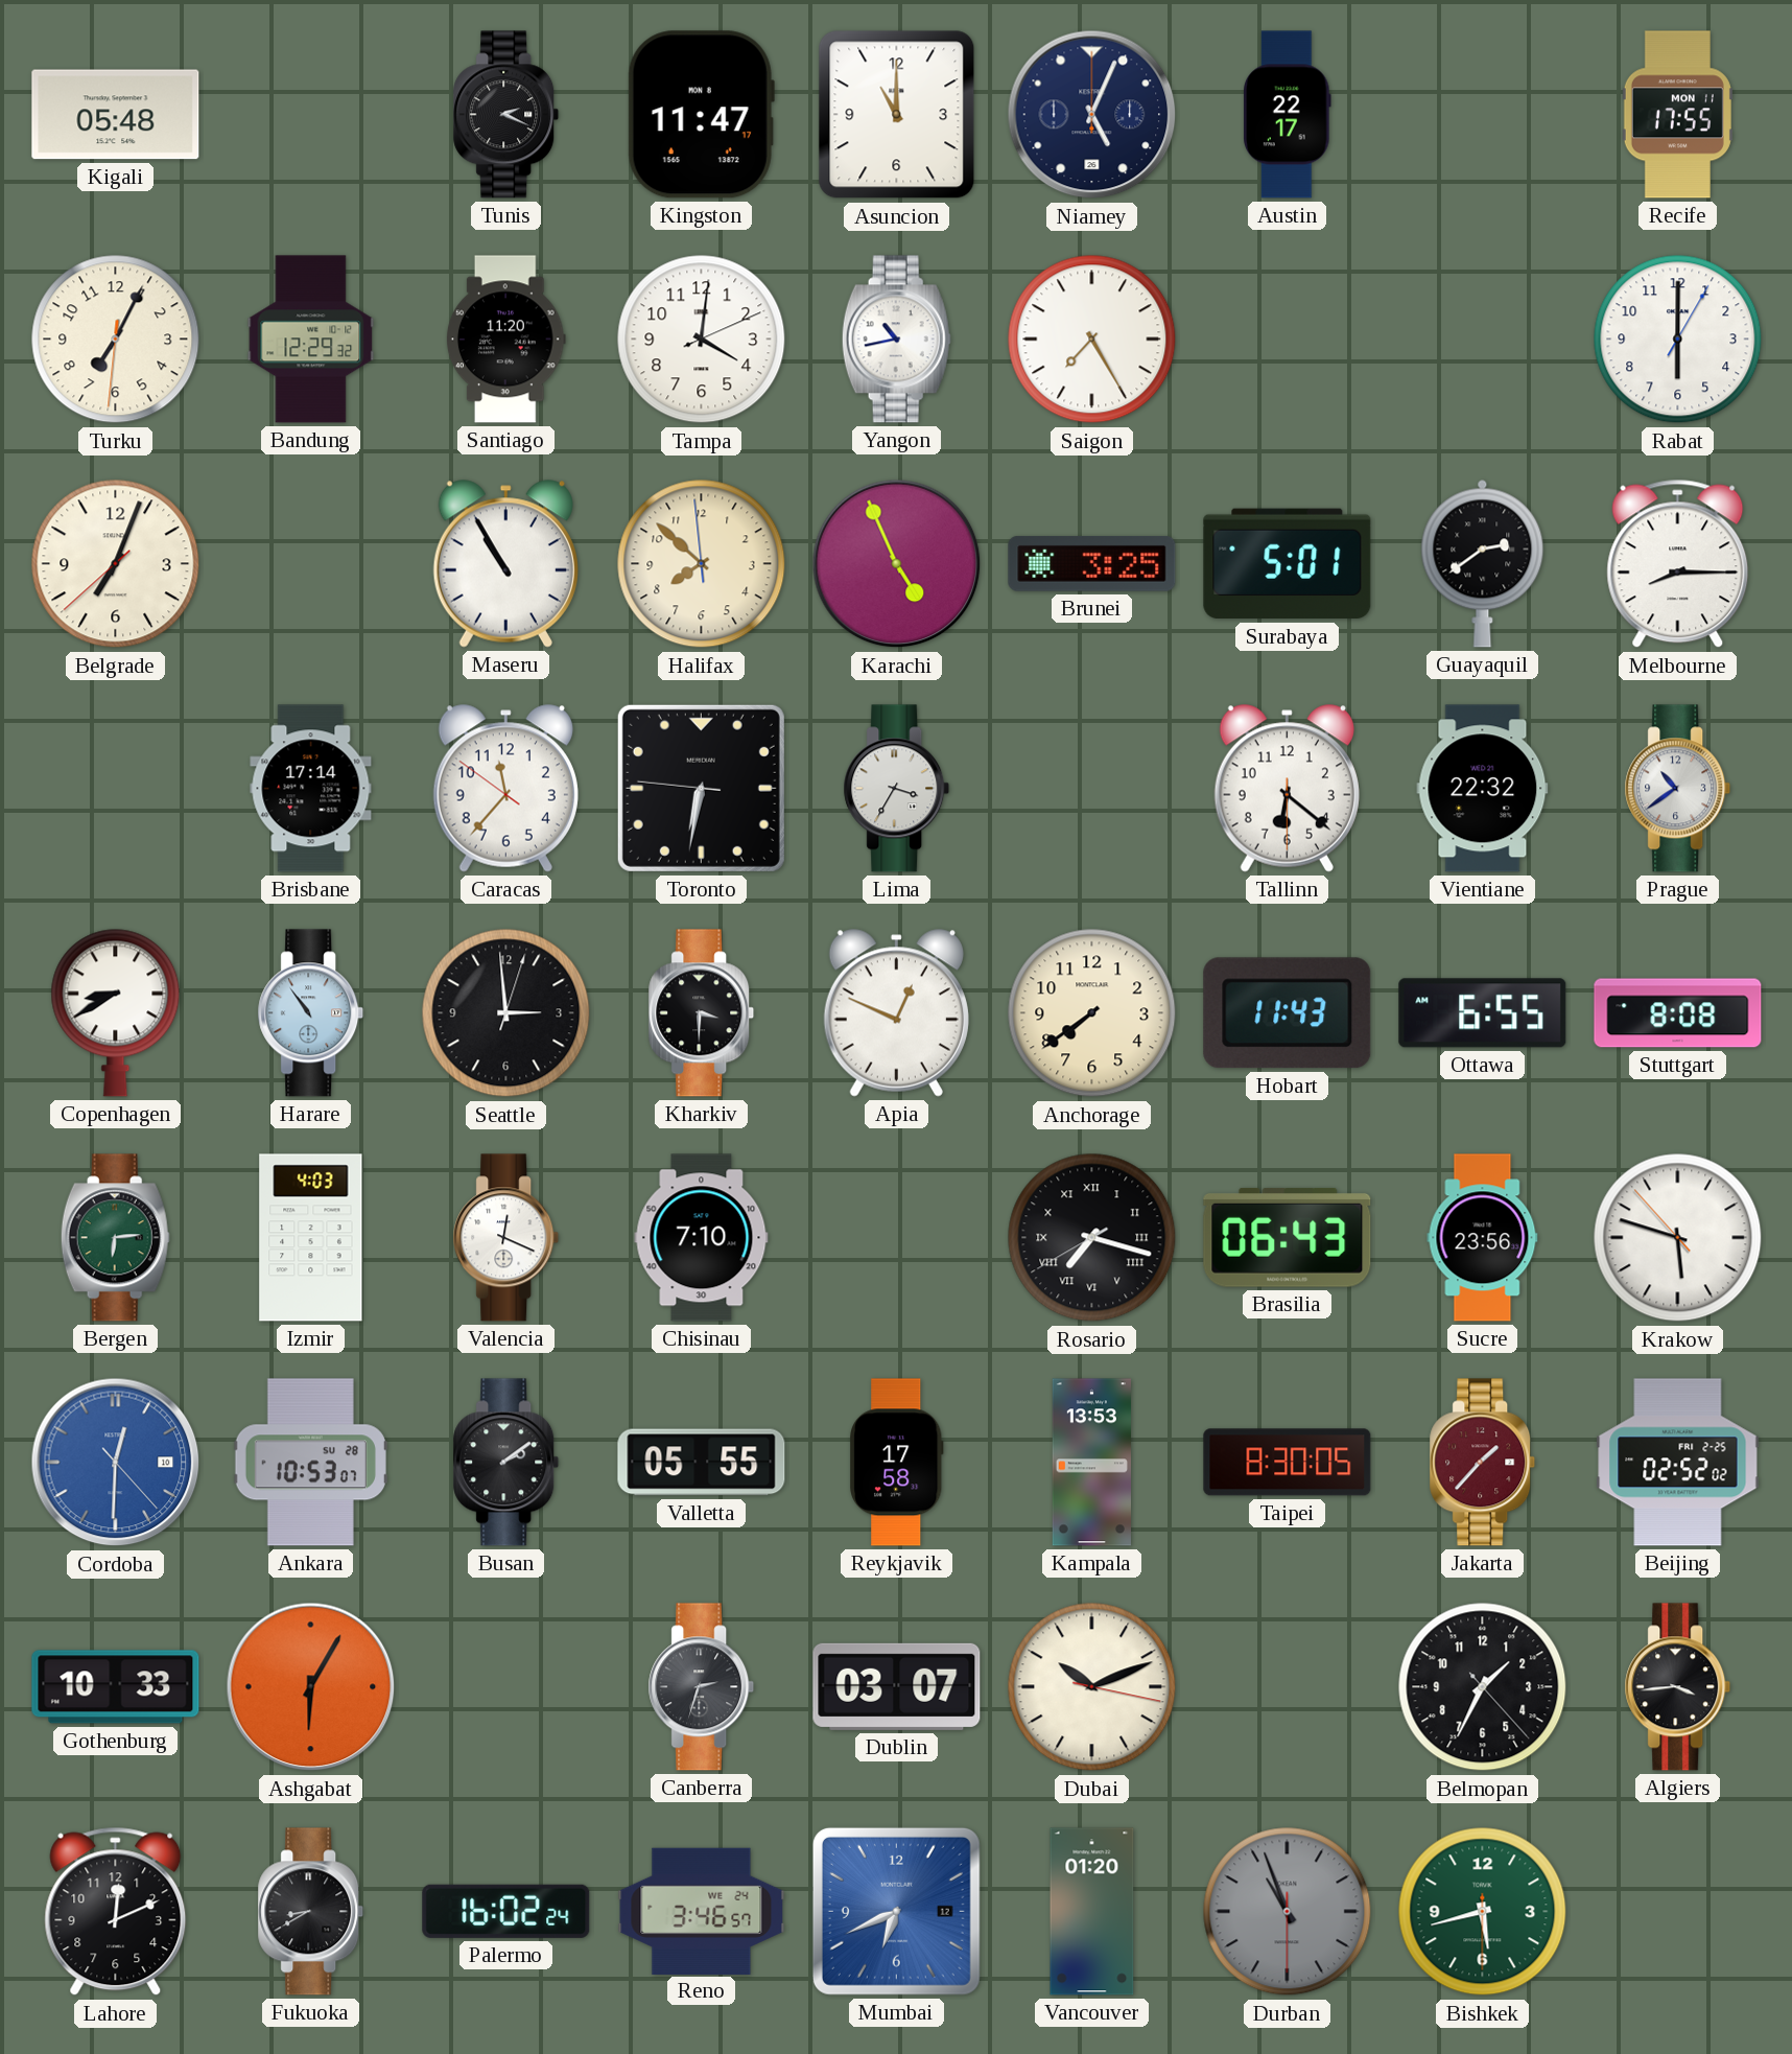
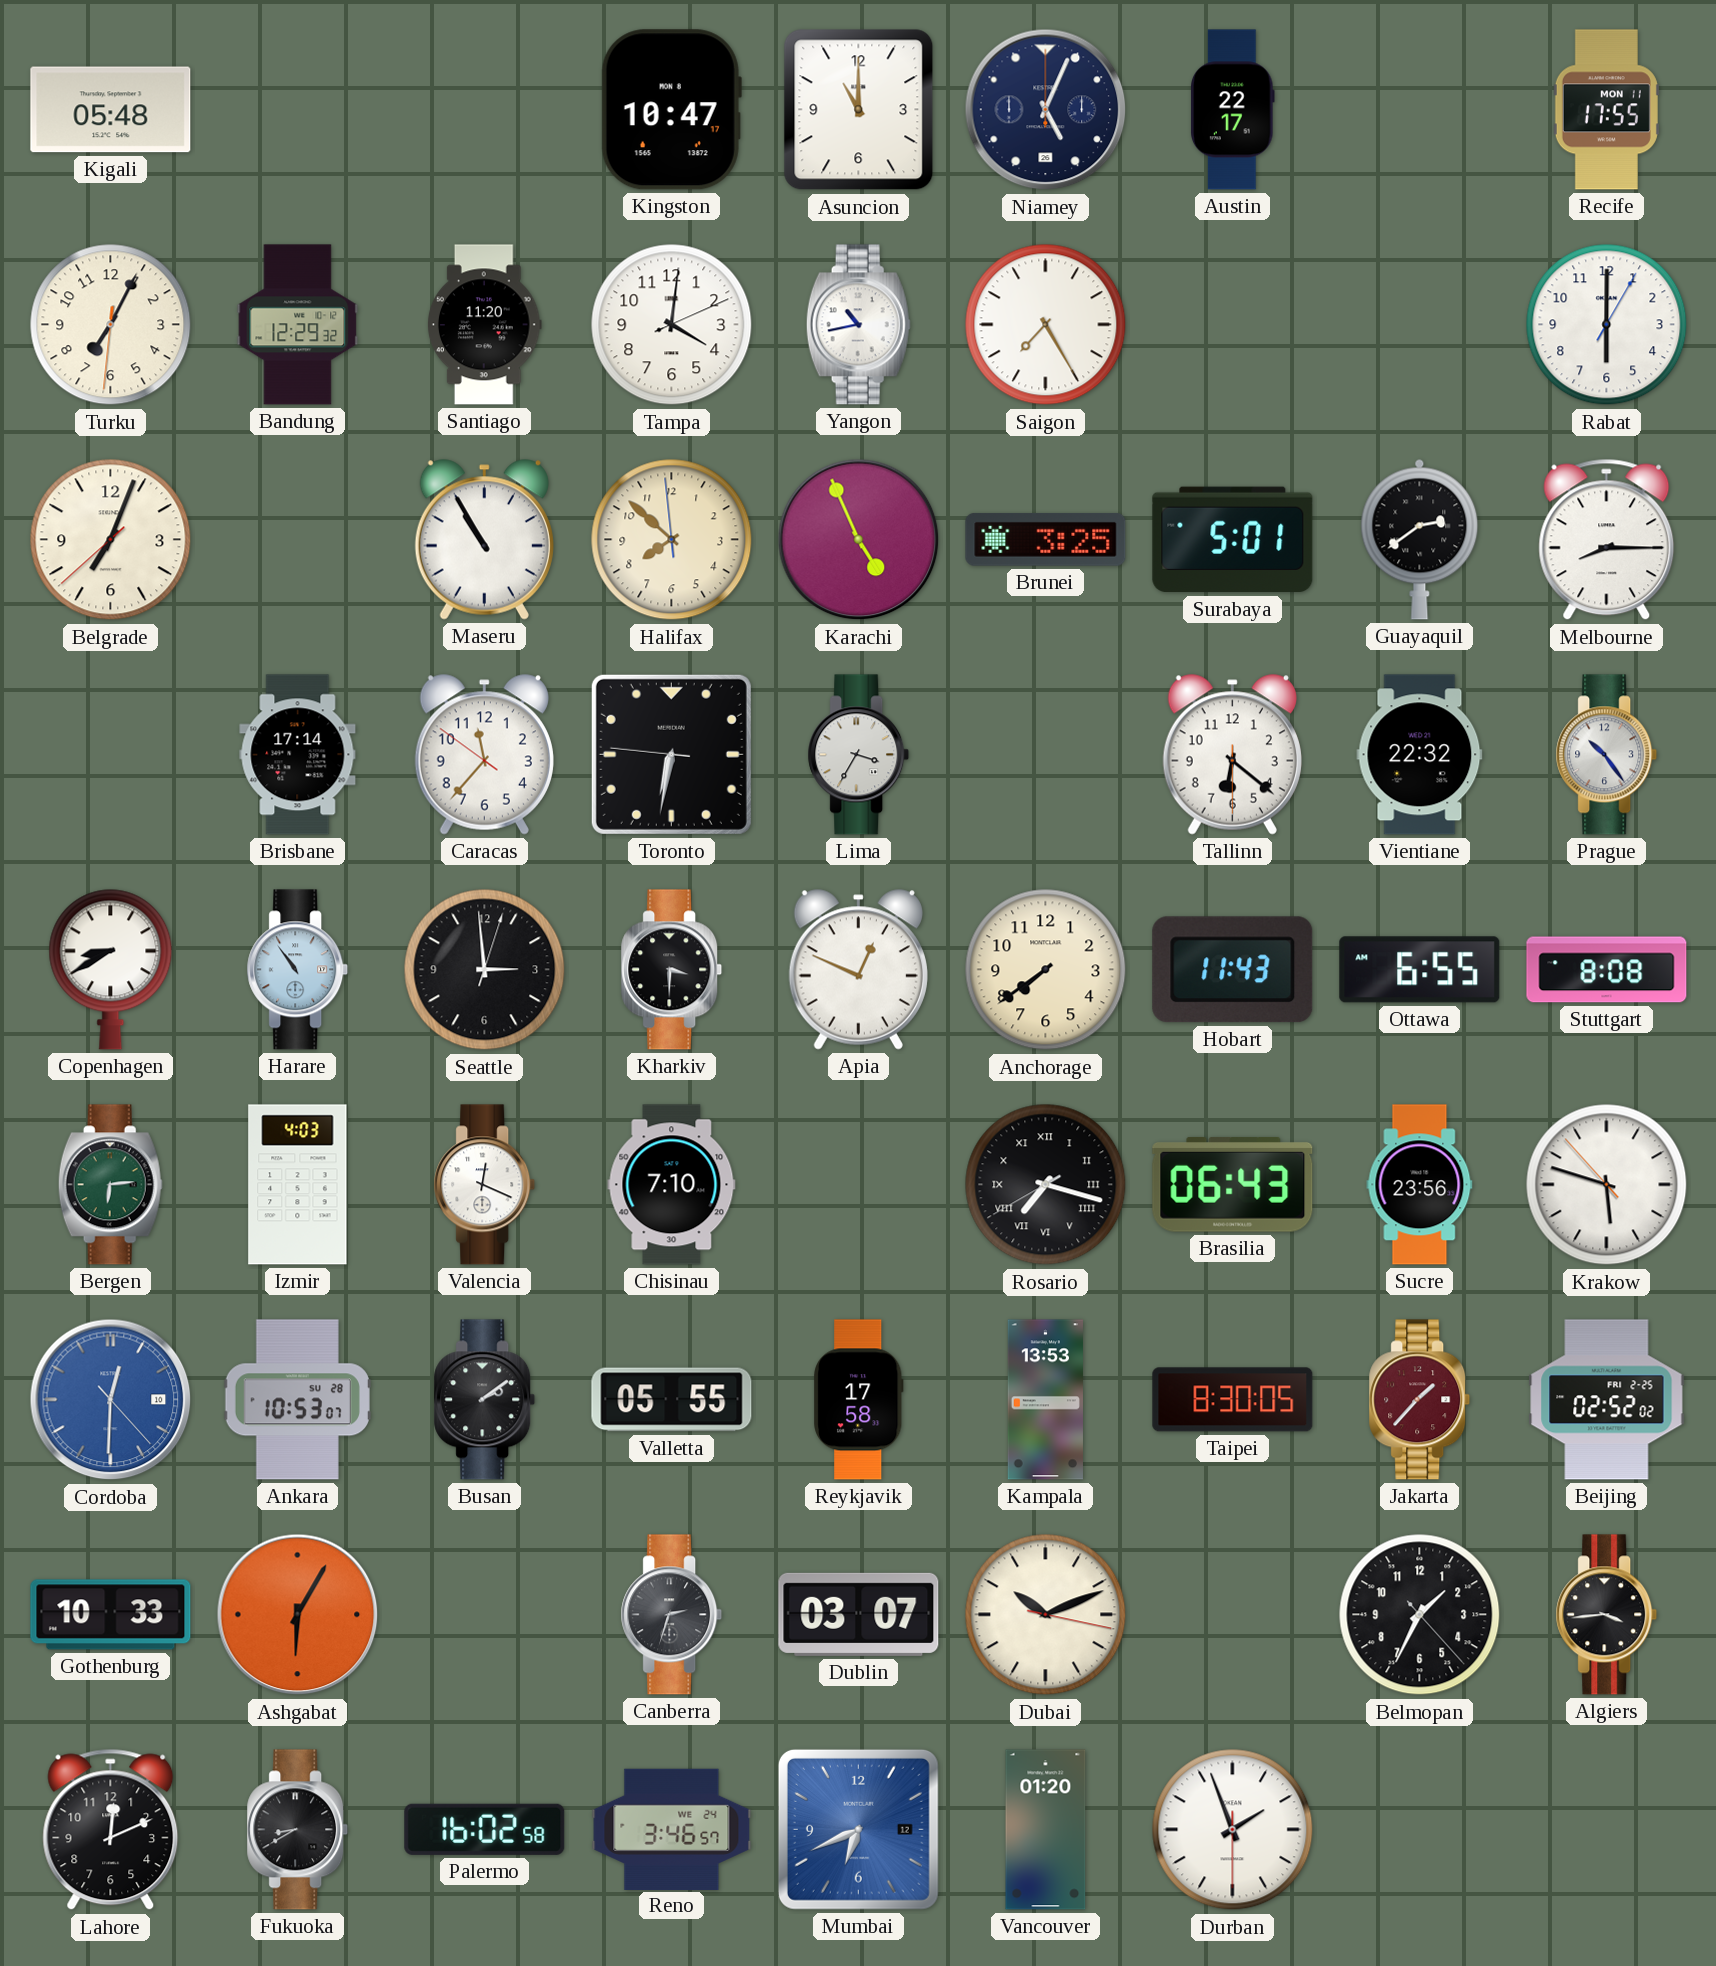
Tunis: 2:19 -> none
Kingston: 11:47 -> 10:47
Prague: 10:39 -> 10:24
Palermo: 16:02:24 -> 16:02:58
Durban: 10:56 -> 1:56
Durban dial: grey -> white
Bishkek: 5:42 -> none
